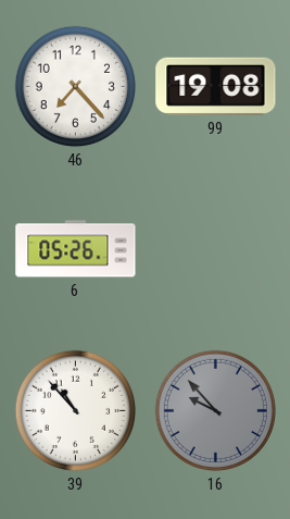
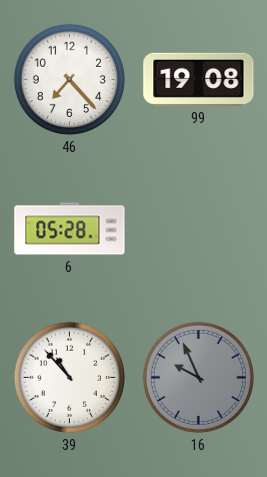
6: 05:26 -> 05:28
16: 9:53 -> 9:56
